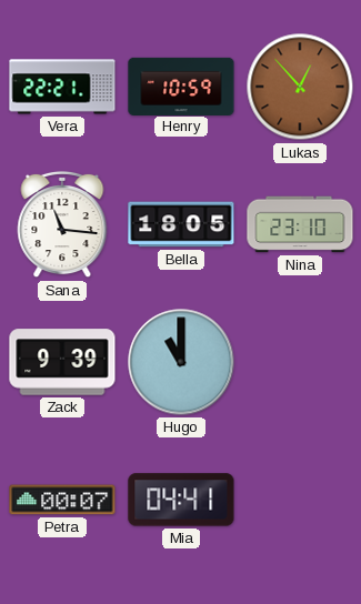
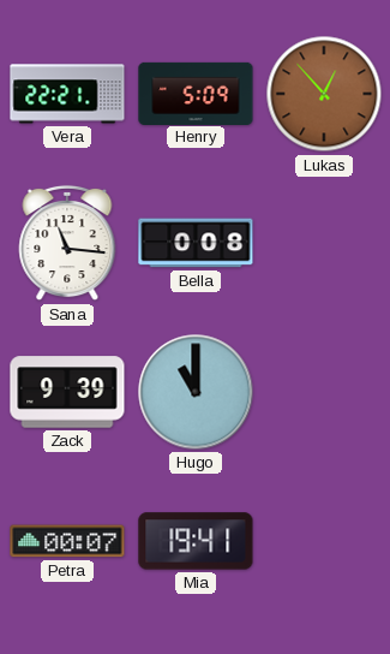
Henry: 10:59 -> 5:09
Bella: 18:05 -> 0:08
Nina: 23:10 -> none
Mia: 04:41 -> 19:41
